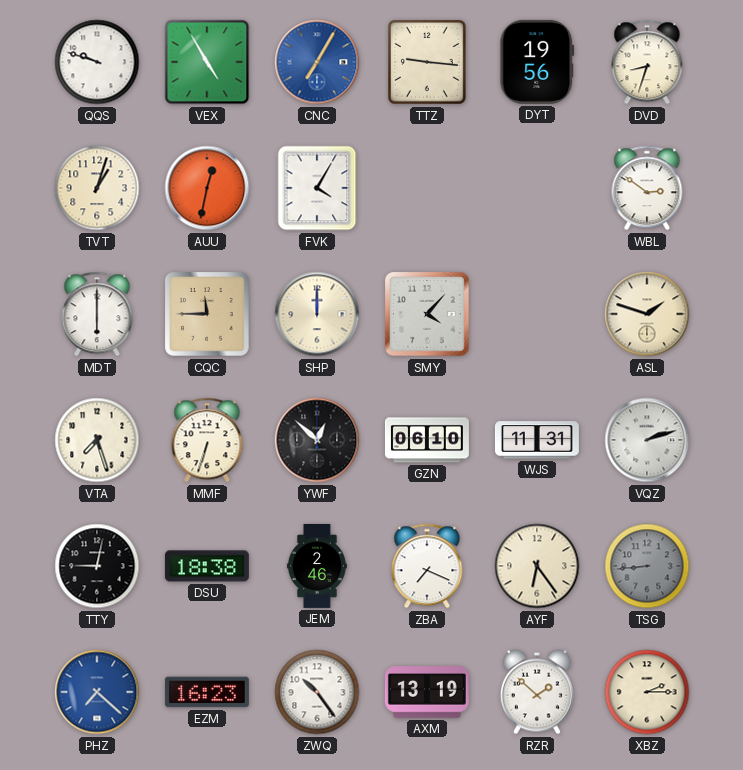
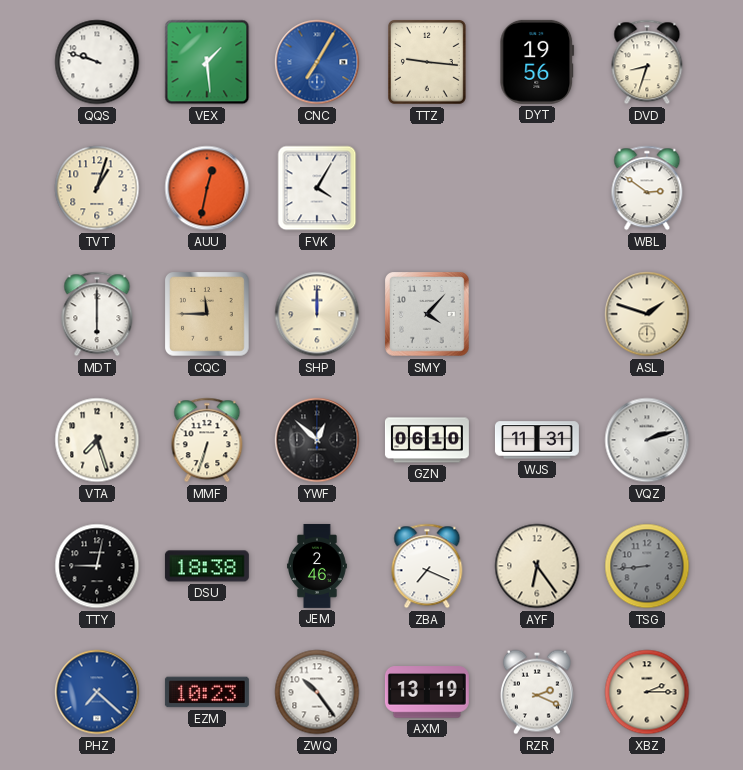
VEX: 4:55 -> 1:29
EZM: 16:23 -> 10:23
RZR: 1:52 -> 2:19
